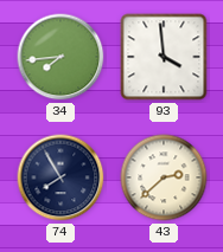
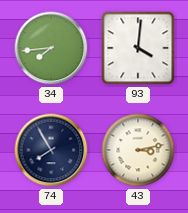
93: 3:59 -> 4:01
43: 2:38 -> 3:13
